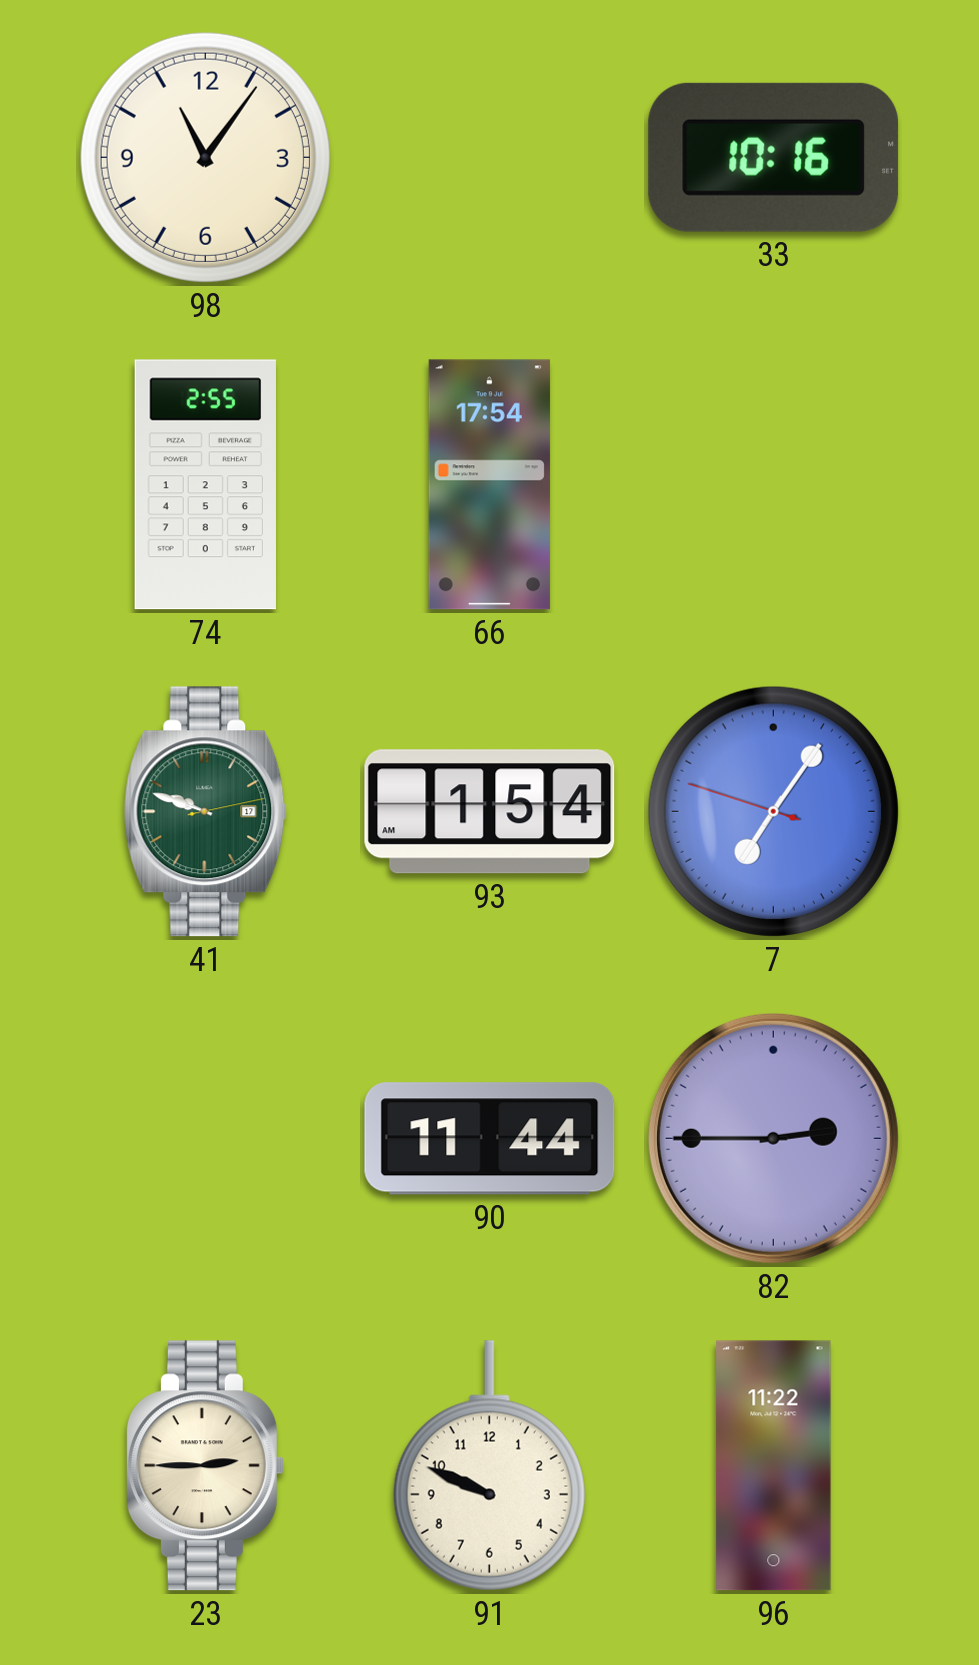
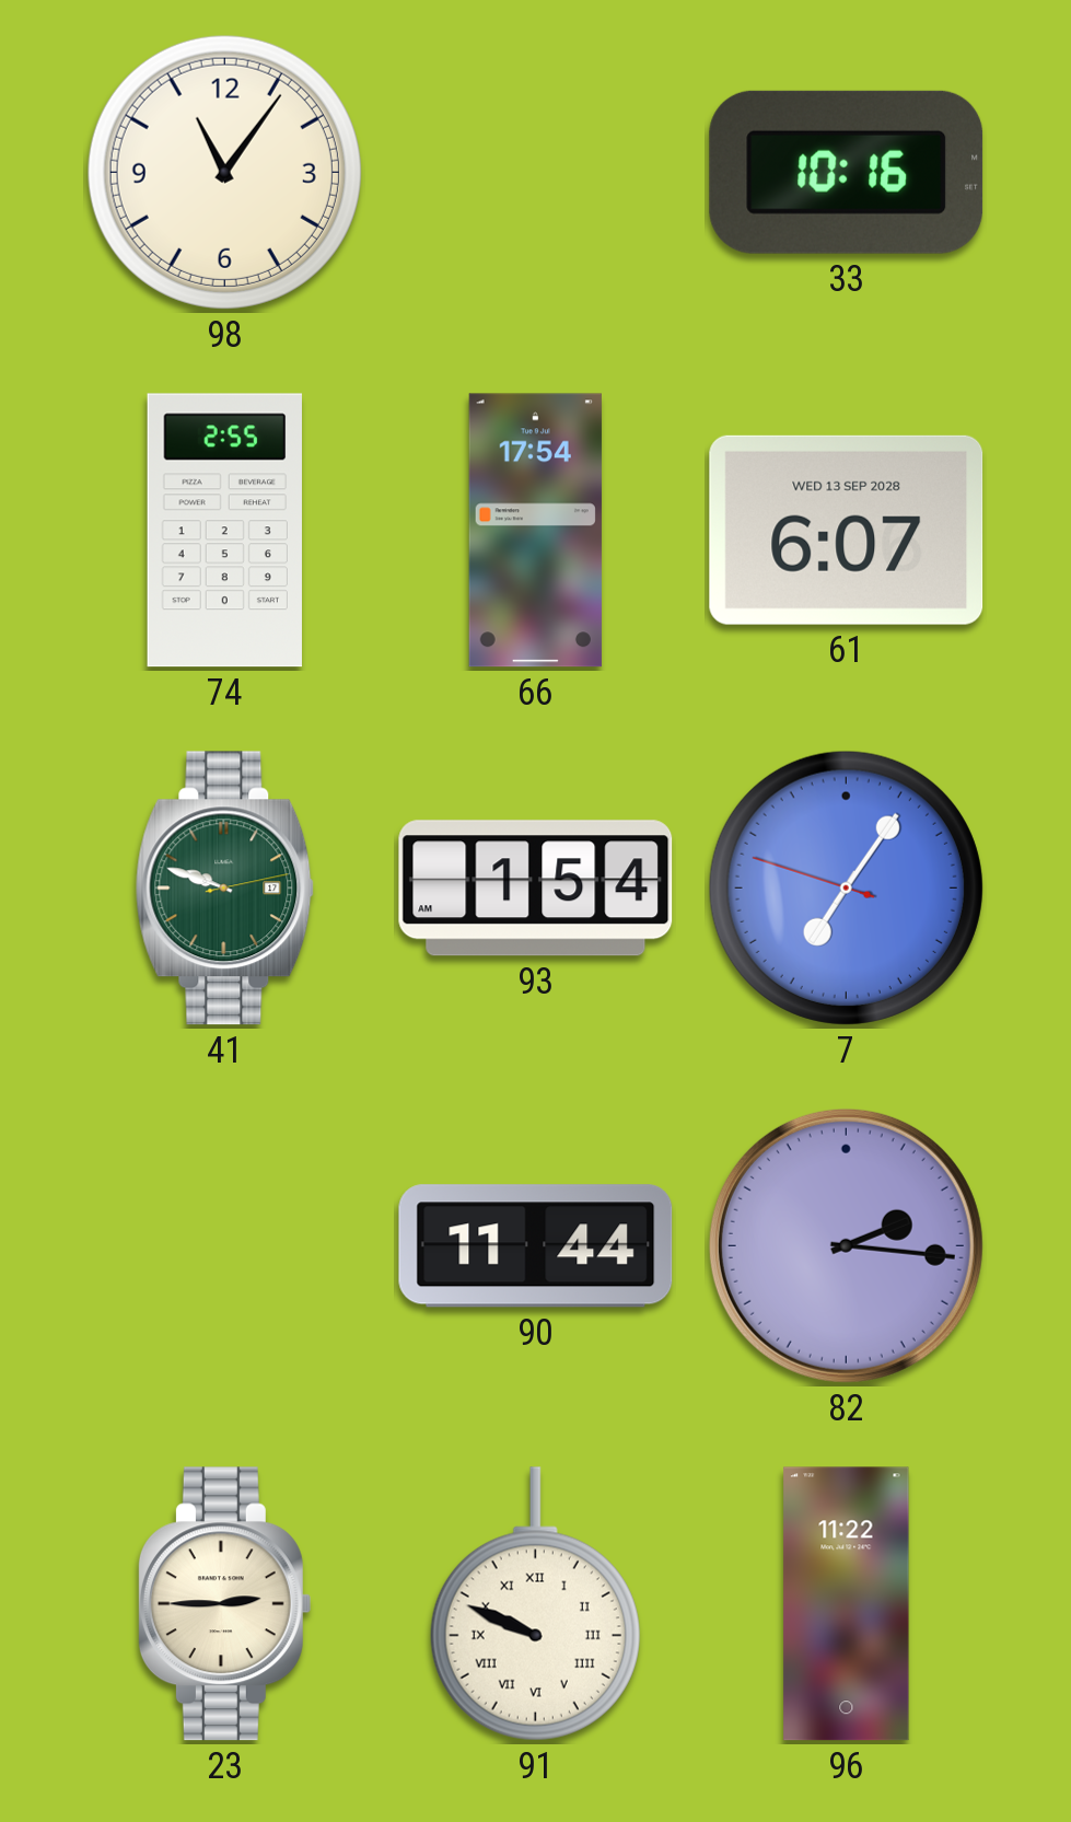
61: none -> 6:07
82: 2:45 -> 2:16
91 numerals: Arabic -> Roman
